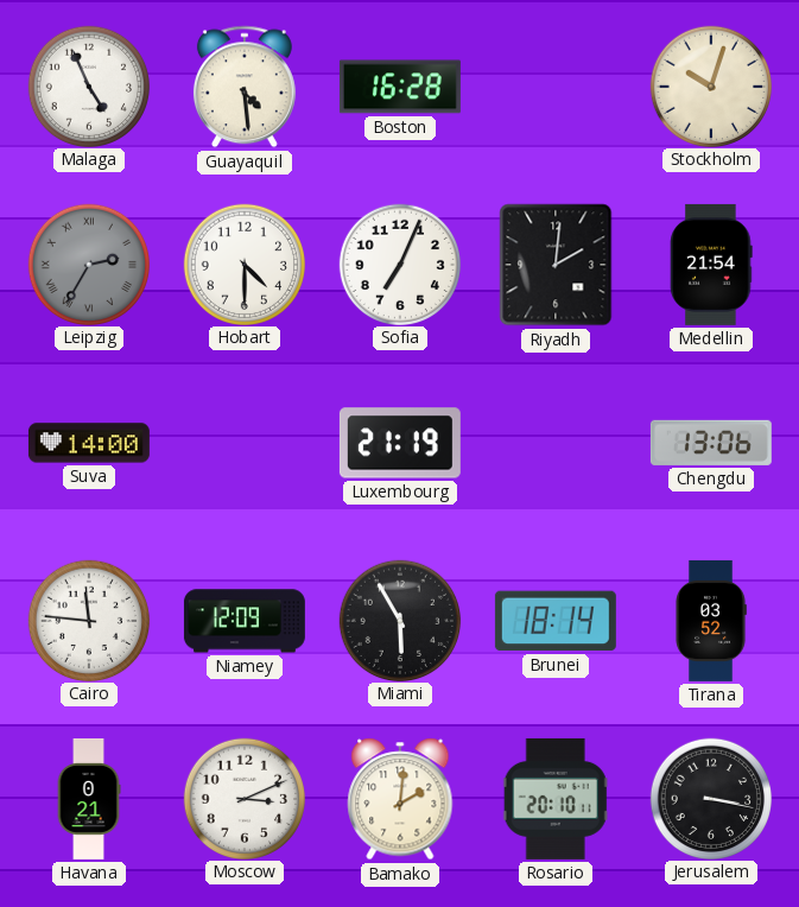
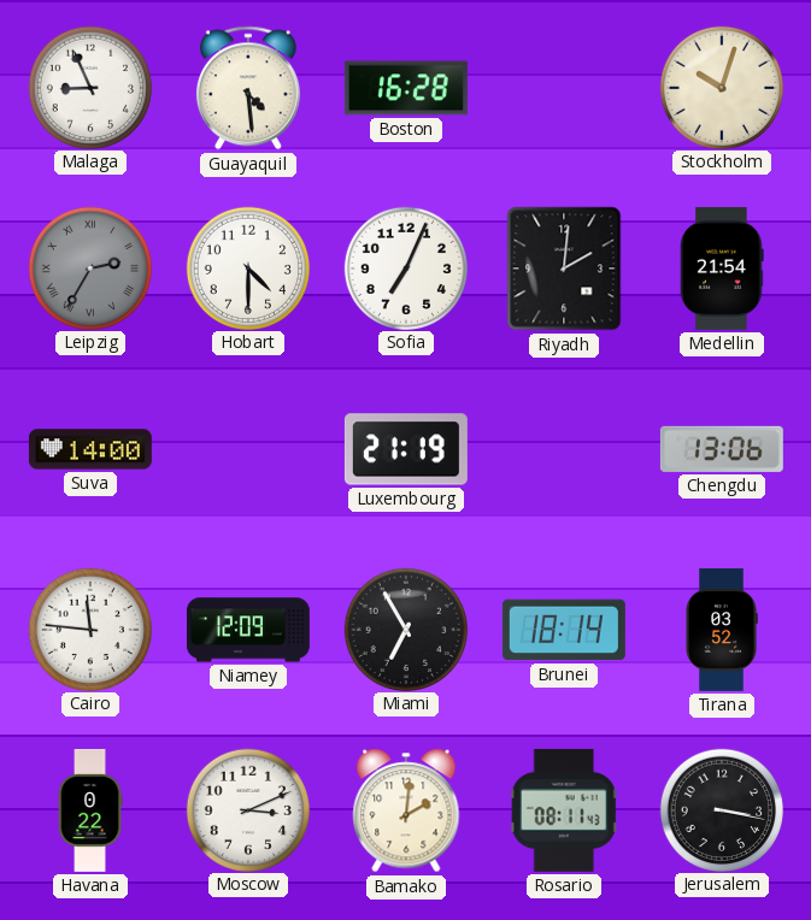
Malaga: 4:56 -> 8:56
Miami: 5:55 -> 6:55
Havana: 0:21 -> 0:22
Rosario: 20:10 -> 08:11
